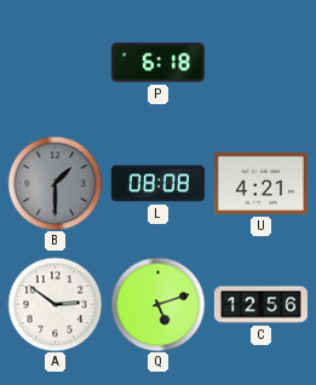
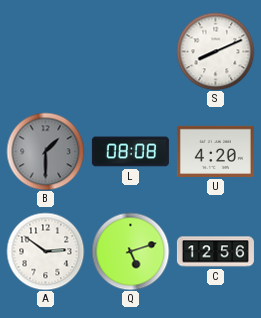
P: 6:18 -> none
S: none -> 8:11
U: 4:21 -> 4:20
